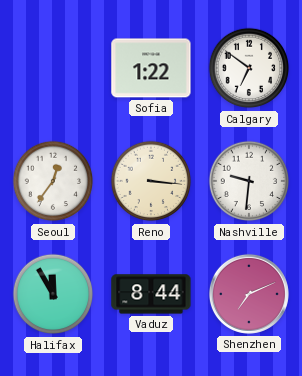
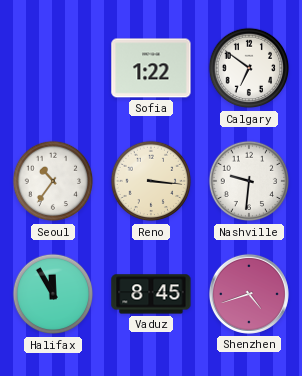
Seoul: 12:36 -> 10:36
Vaduz: 8:44 -> 8:45
Shenzhen: 7:11 -> 4:42
